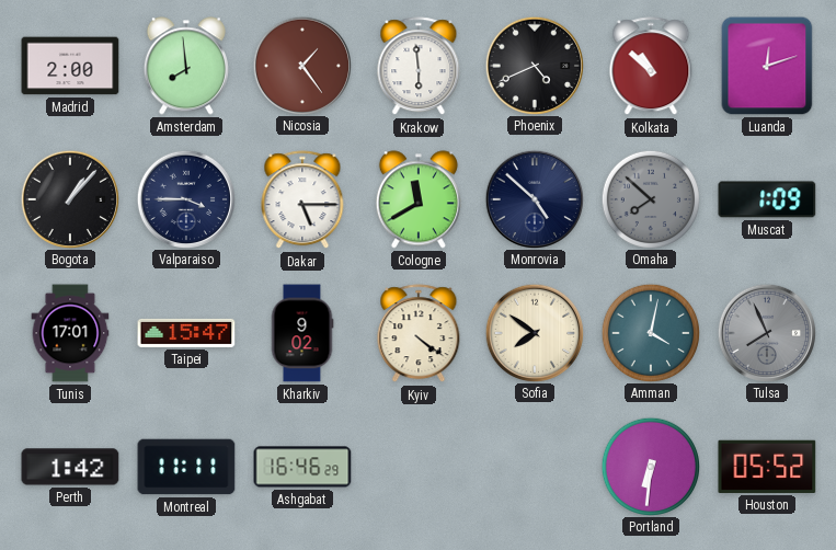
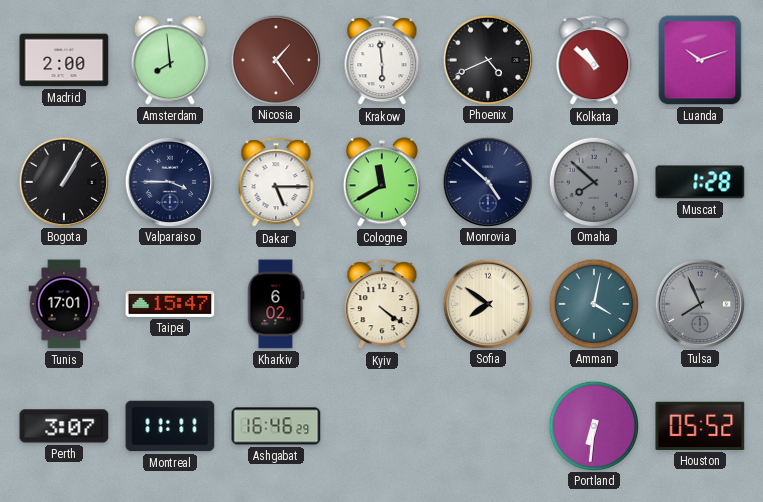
Luanda: 12:12 -> 10:12
Bogota: 1:07 -> 1:05
Muscat: 1:09 -> 1:28
Kharkiv: 9:02 -> 6:02
Perth: 1:42 -> 3:07
